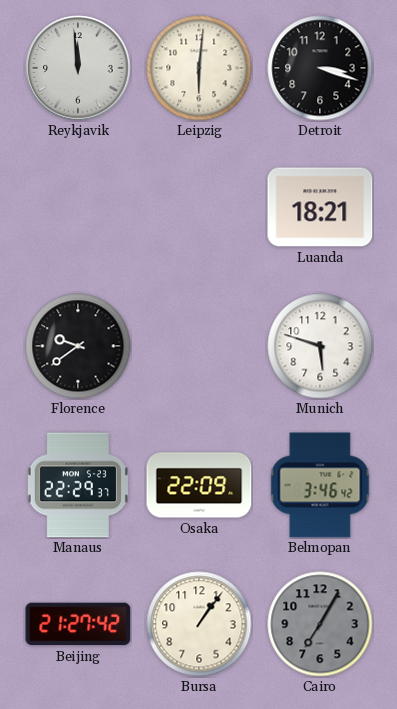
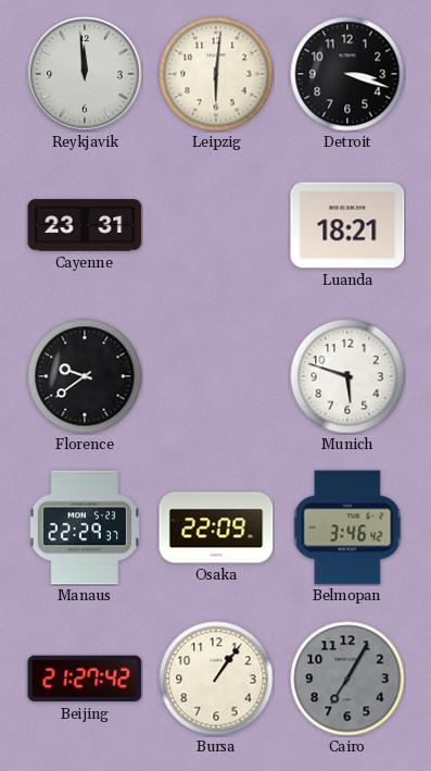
Cayenne: none -> 23:31
